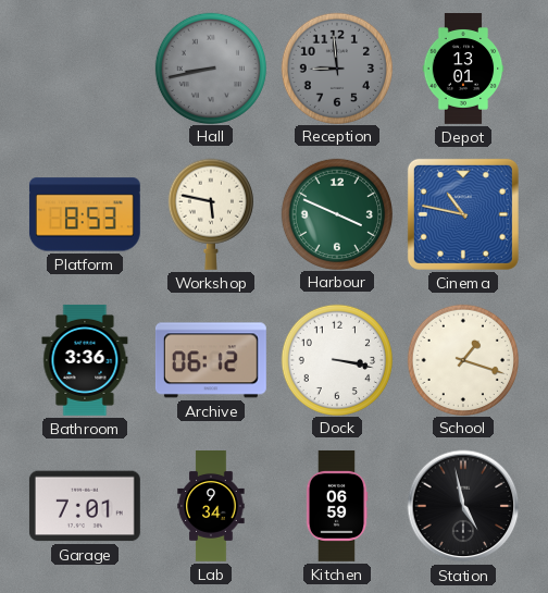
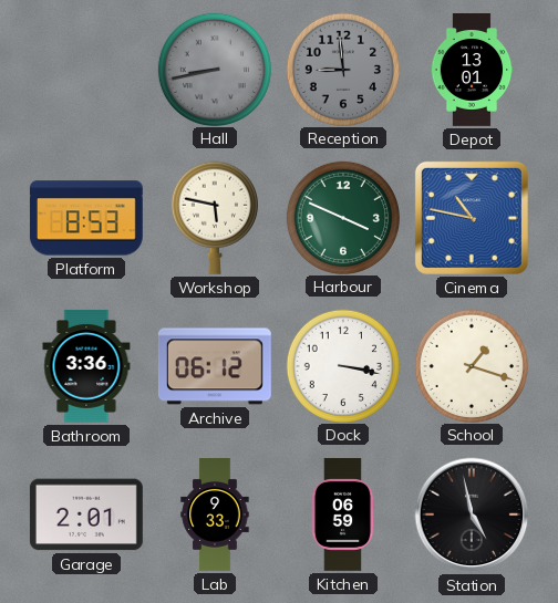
Garage: 7:01 -> 2:01
Lab: 9:34 -> 9:33
